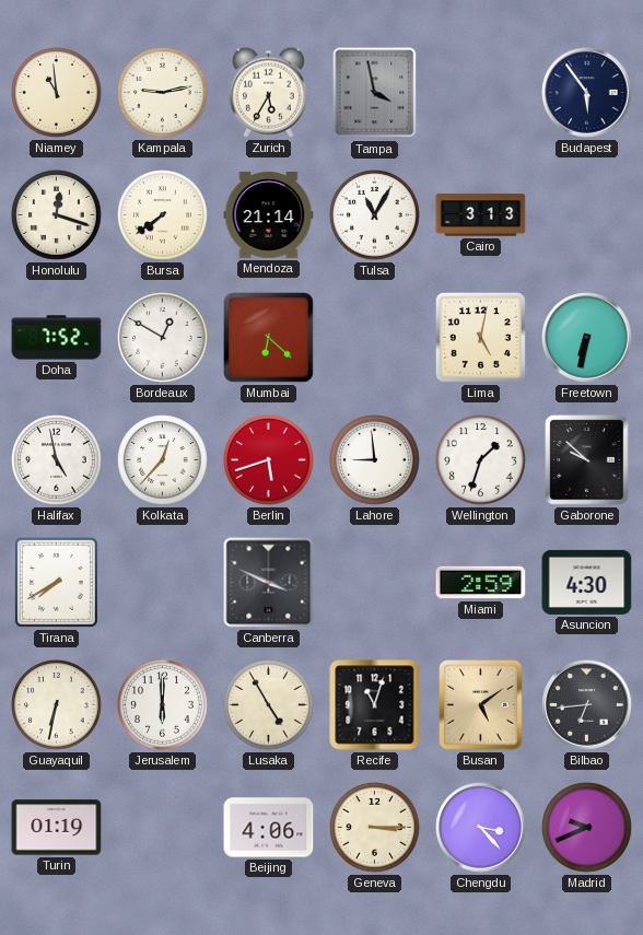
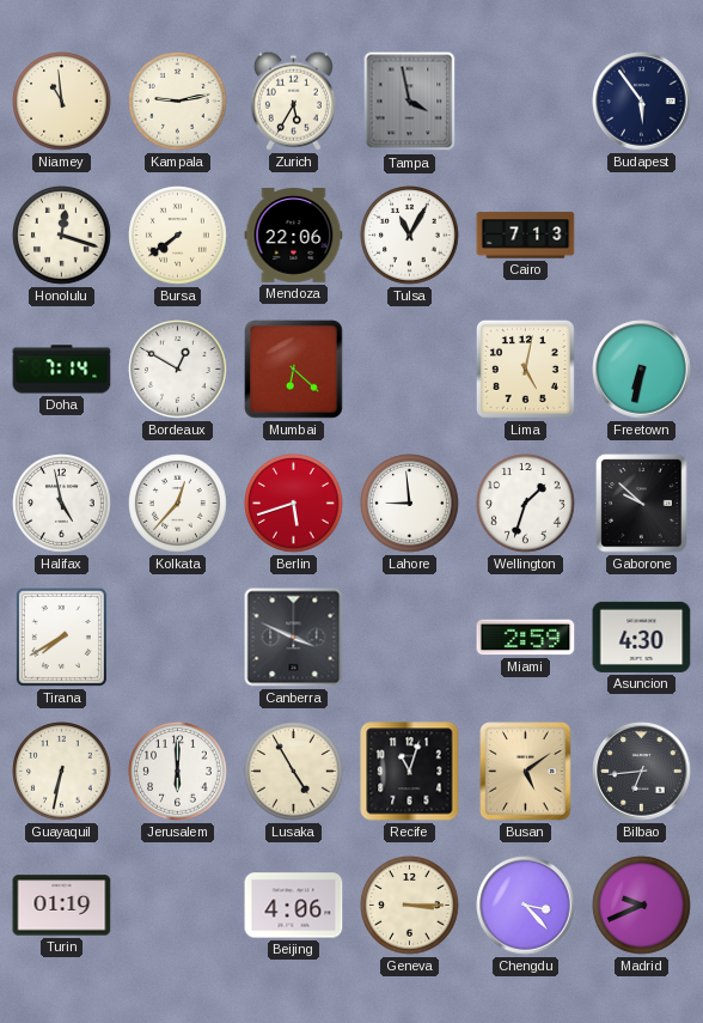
Mendoza: 21:14 -> 22:06
Cairo: 3:13 -> 7:13
Doha: 7:52 -> 7:14
